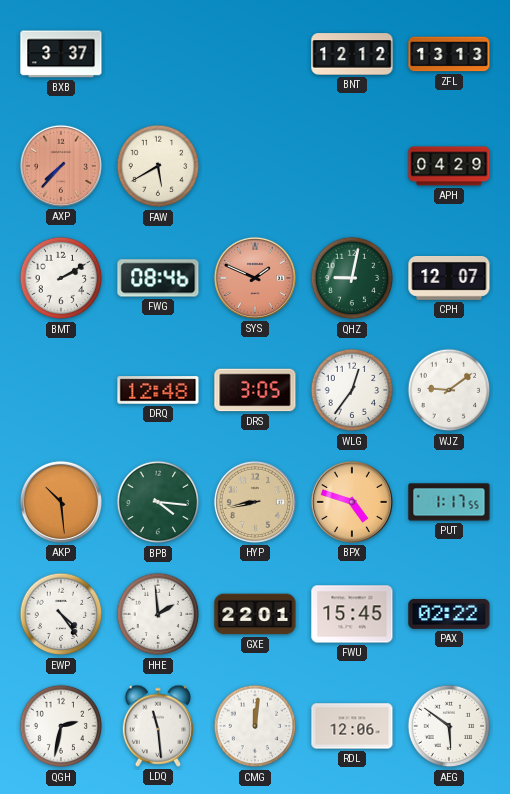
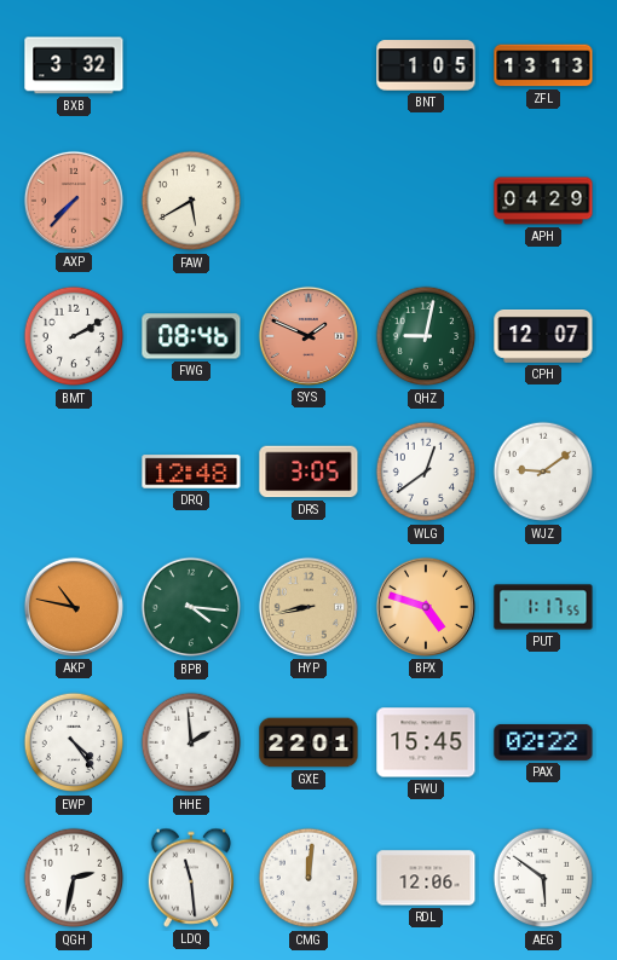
BXB: 3:37 -> 3:32
BNT: 12:12 -> 1:05
WLG: 12:36 -> 12:39
AKP: 10:29 -> 10:47
